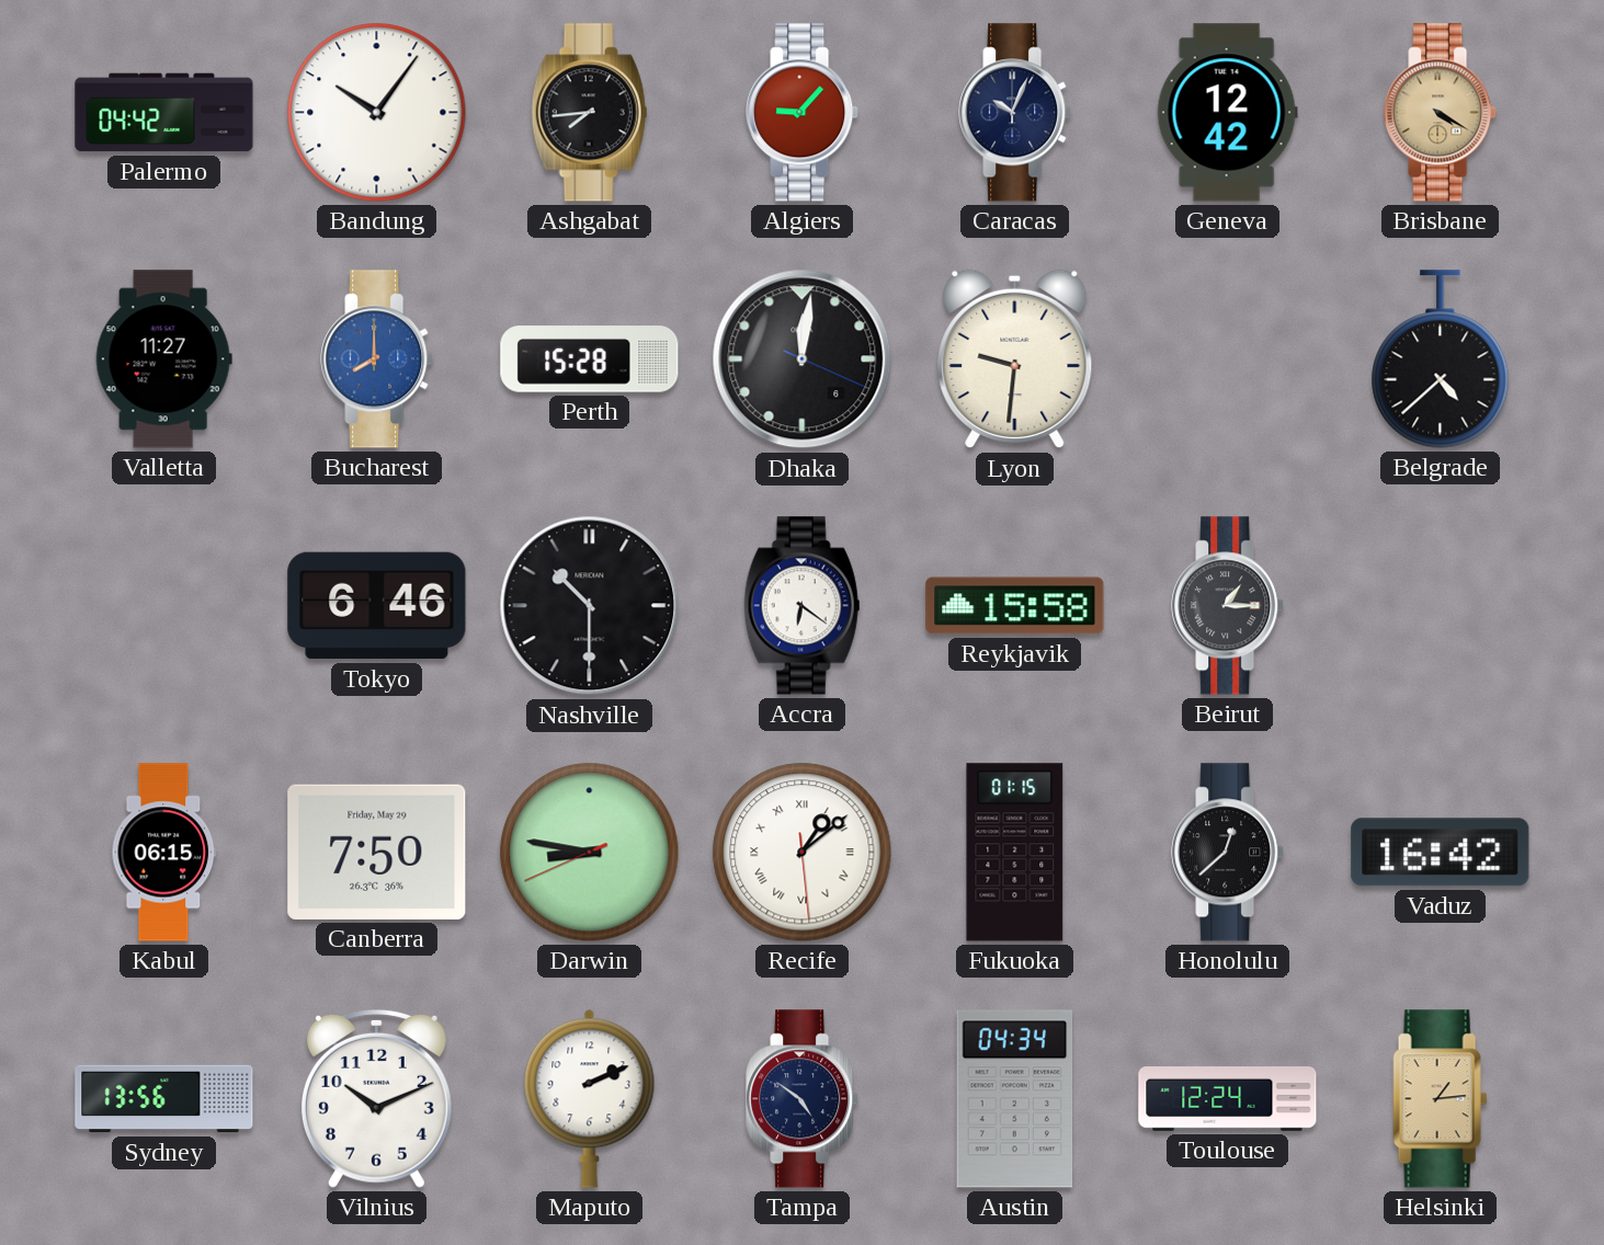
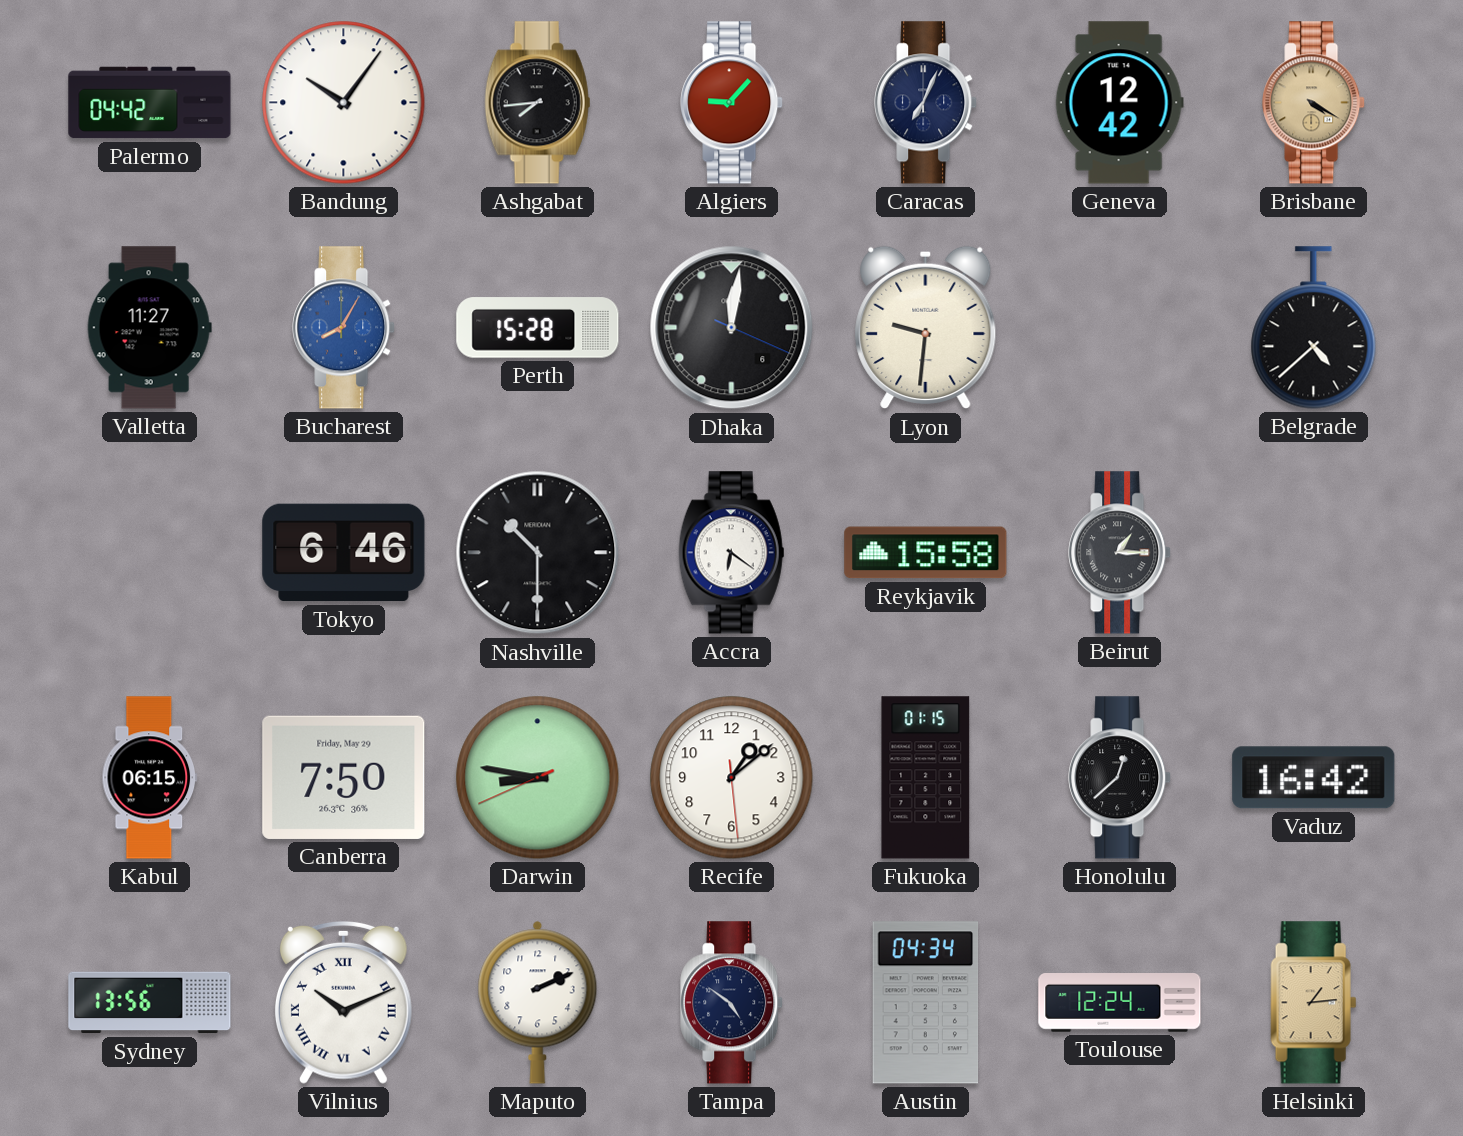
Caracas: 10:04 -> 7:04
Bucharest: 8:00 -> 8:05
Recife numerals: Roman -> Arabic
Vilnius numerals: Arabic -> Roman
